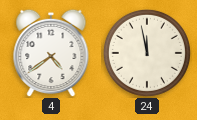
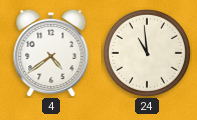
24: 11:58 -> 10:59
